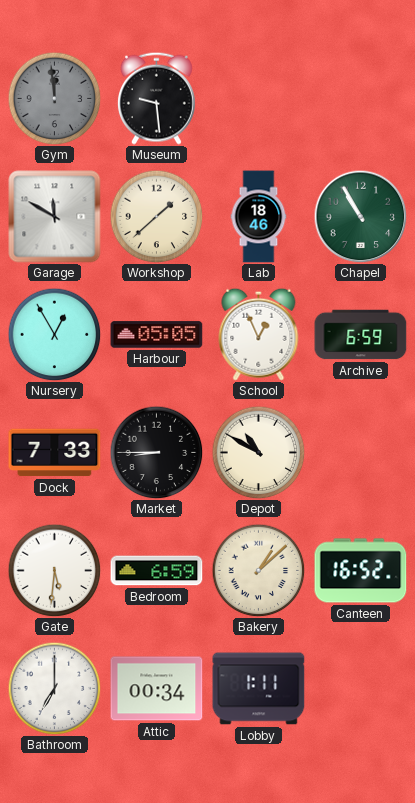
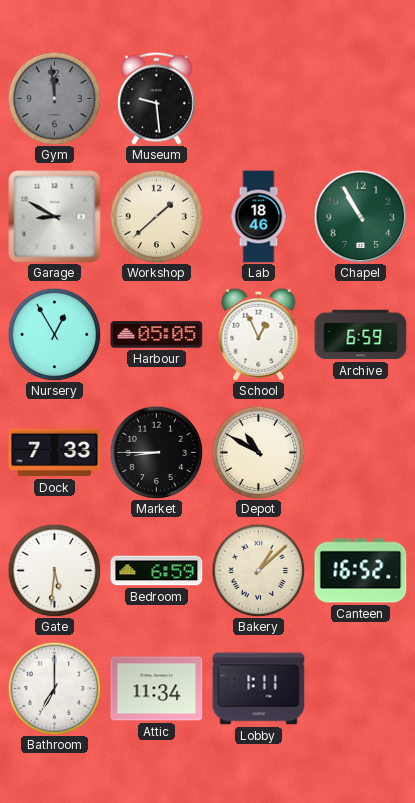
Garage: 11:50 -> 8:50
Attic: 00:34 -> 11:34
